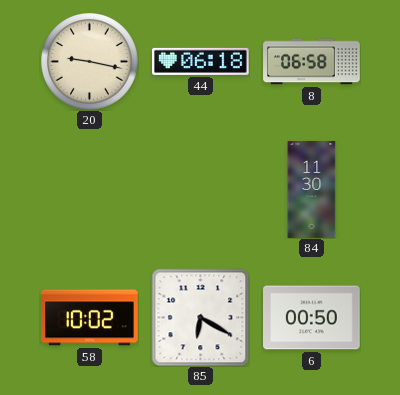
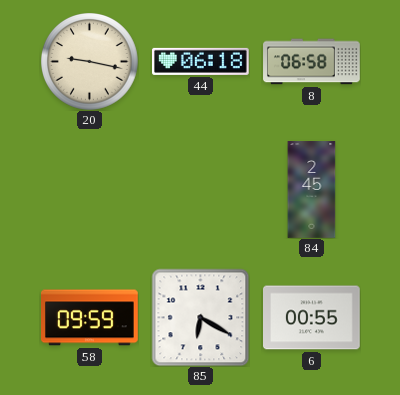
84: 11:30 -> 2:45
58: 10:02 -> 09:59
6: 00:50 -> 00:55
